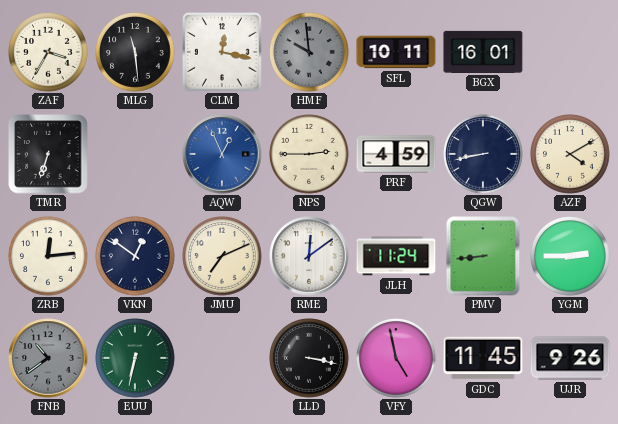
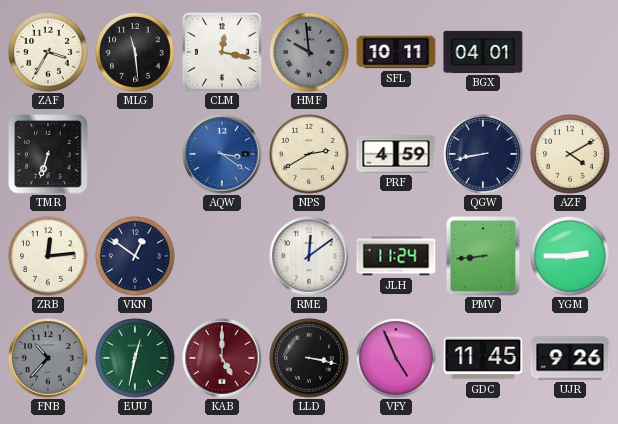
BGX: 16:01 -> 04:01
AQW: 12:56 -> 3:21
NPS: 2:45 -> 2:40
JMU: 7:11 -> none
FNB: 10:39 -> 10:37
EUU: 6:32 -> 12:32
KAB: none -> 5:00
VFY: 4:58 -> 4:56
